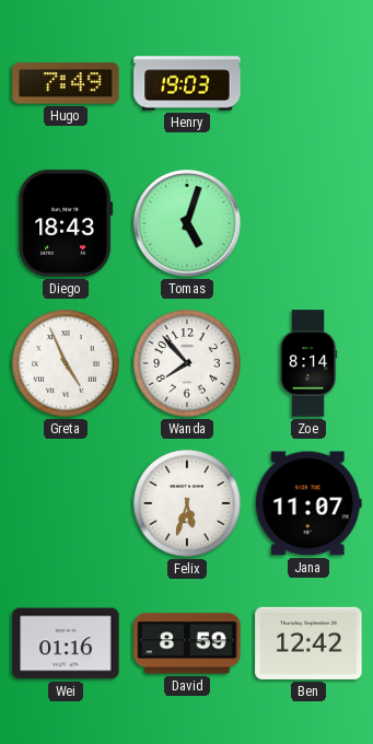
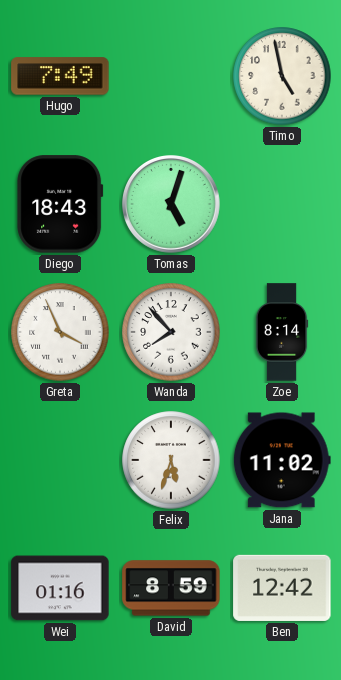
Henry: 19:03 -> none
Timo: none -> 4:58
Greta: 4:56 -> 3:56
Jana: 11:07 -> 11:02
